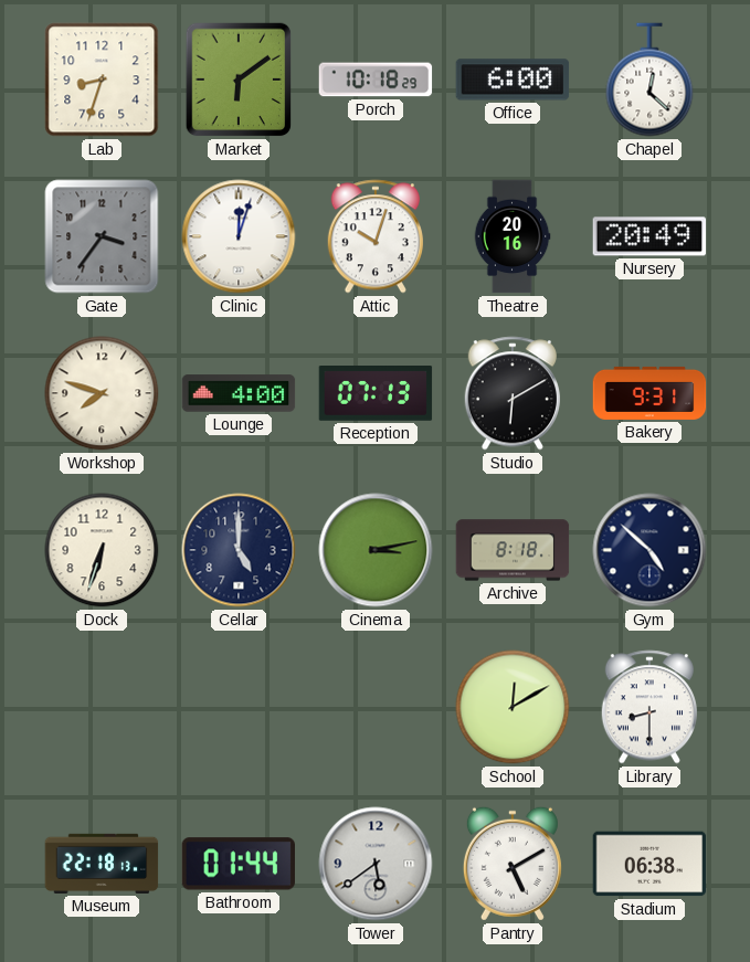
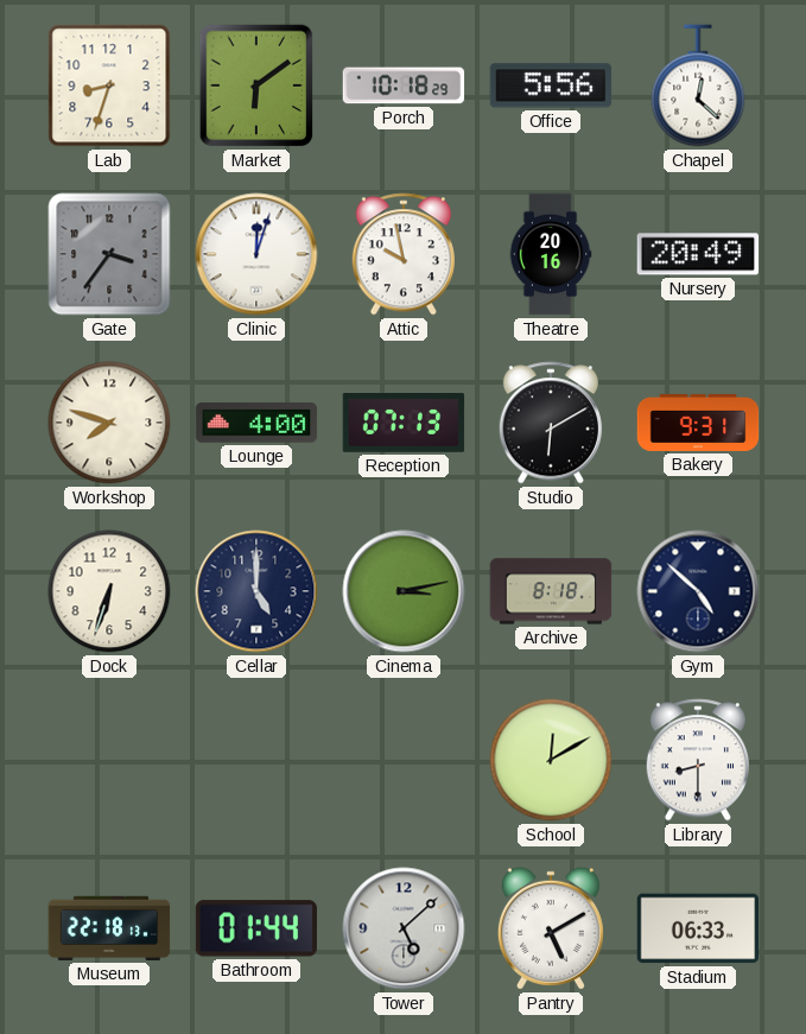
Office: 6:00 -> 5:56
Attic: 10:03 -> 9:58
Tower: 5:39 -> 5:08
Stadium: 06:38 -> 06:33
